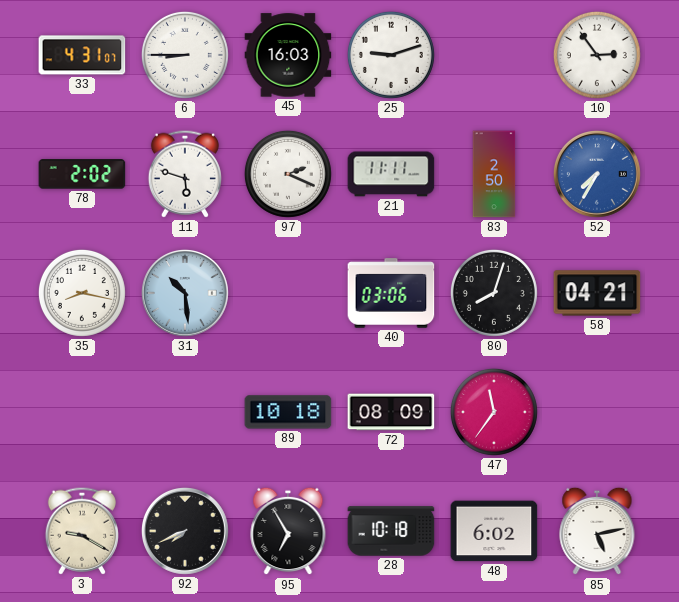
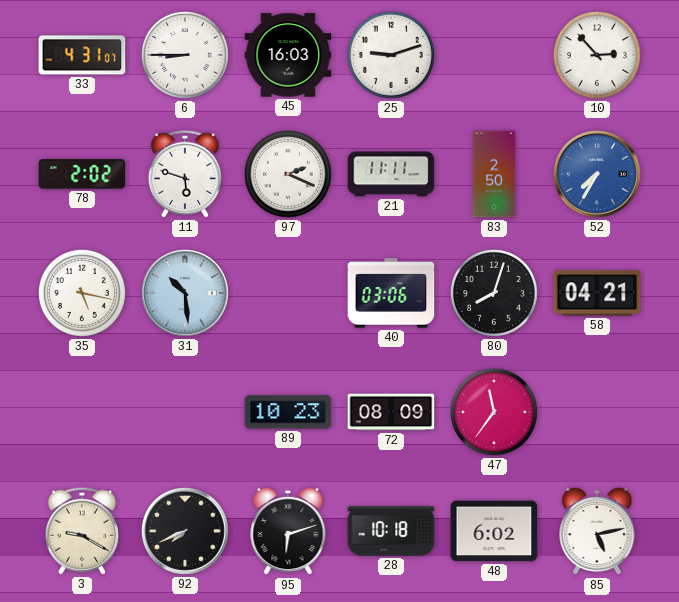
10: 2:54 -> 2:53
35: 8:17 -> 5:17
89: 10:18 -> 10:23
95: 6:55 -> 6:12
